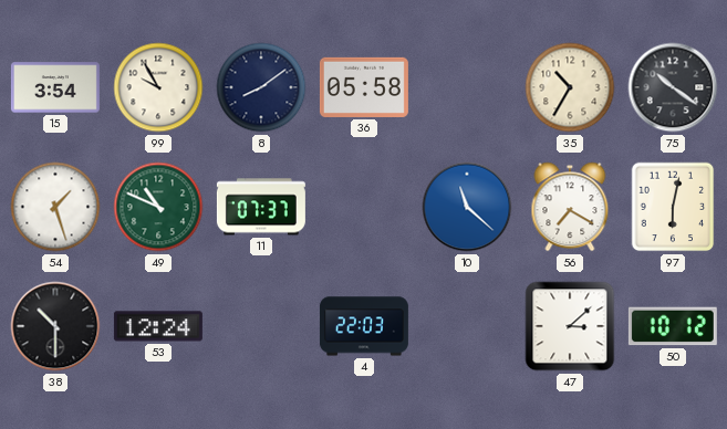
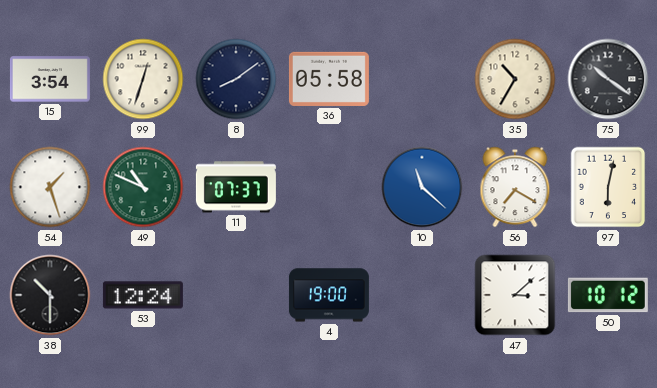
99: 9:55 -> 12:33
4: 22:03 -> 19:00
